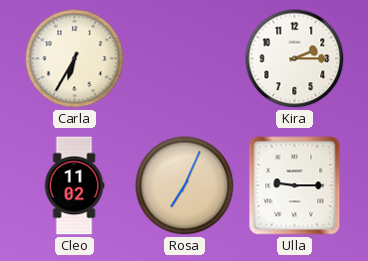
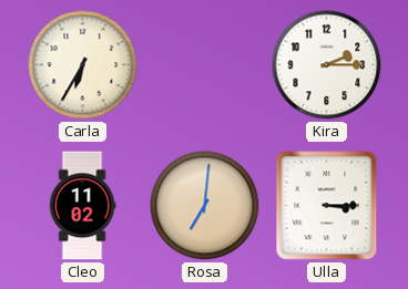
Rosa: 7:04 -> 7:01
Ulla: 9:15 -> 3:15
